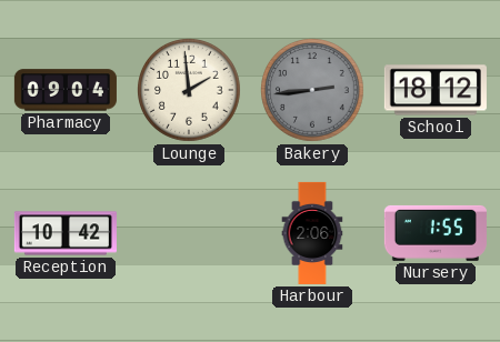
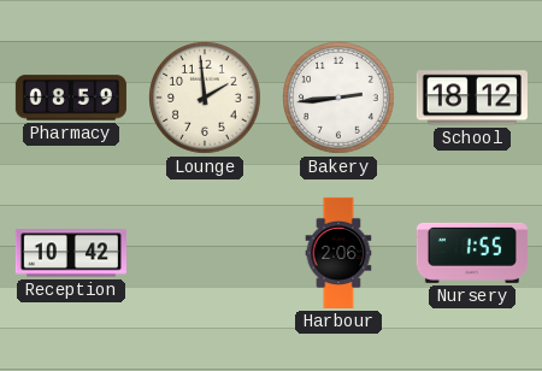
Pharmacy: 09:04 -> 08:59
Bakery dial: grey -> white
